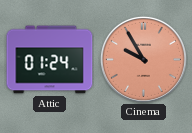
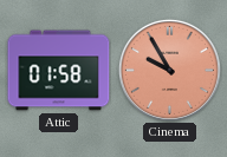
Attic: 01:24 -> 01:58
